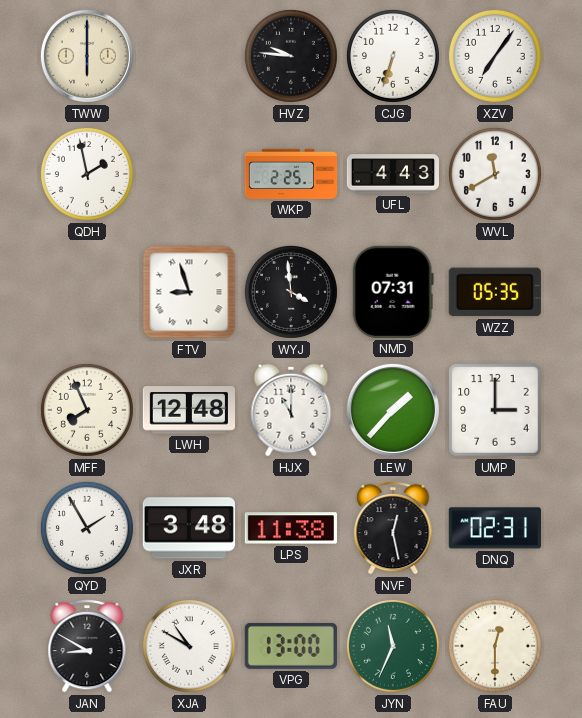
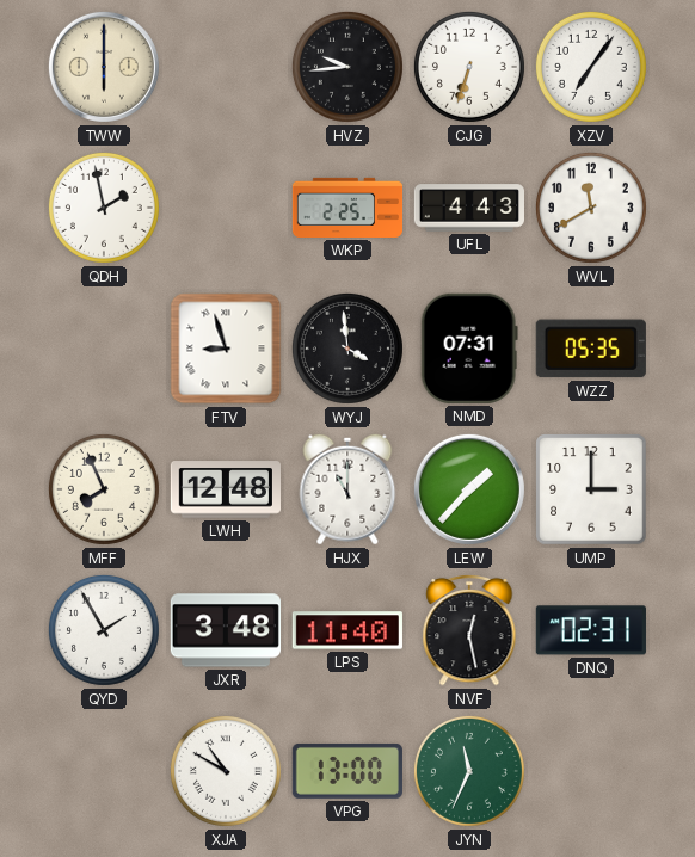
HVZ: 9:46 -> 9:44
LPS: 11:38 -> 11:40
JAN: 8:50 -> none
FAU: 12:30 -> none
